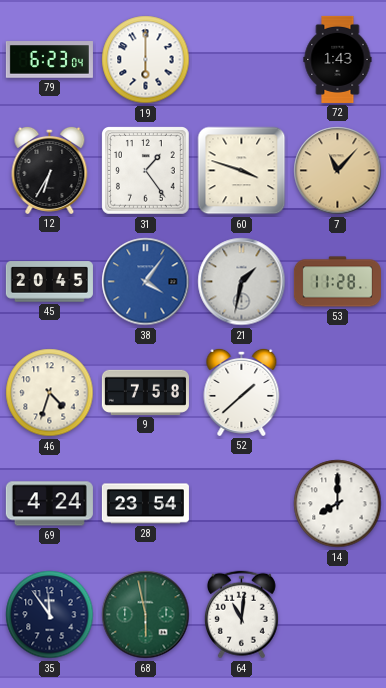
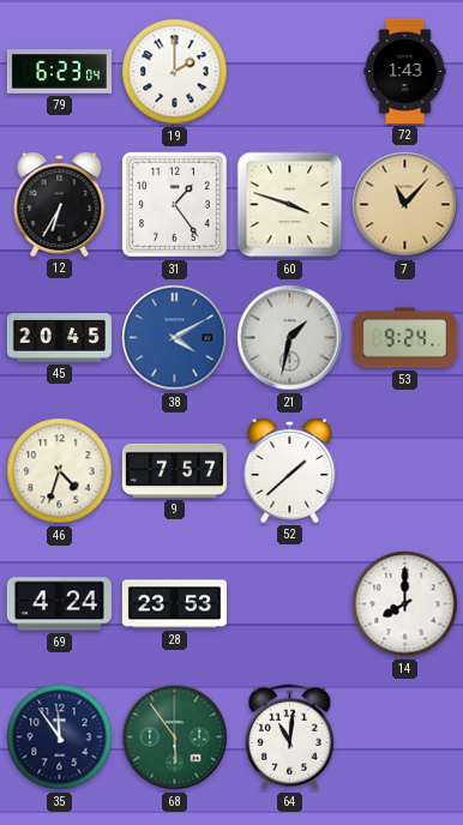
19: 6:00 -> 2:00
38: 4:06 -> 4:10
53: 11:28 -> 9:24
9: 7:58 -> 7:57
28: 23:54 -> 23:53
68: 5:58 -> 5:54
